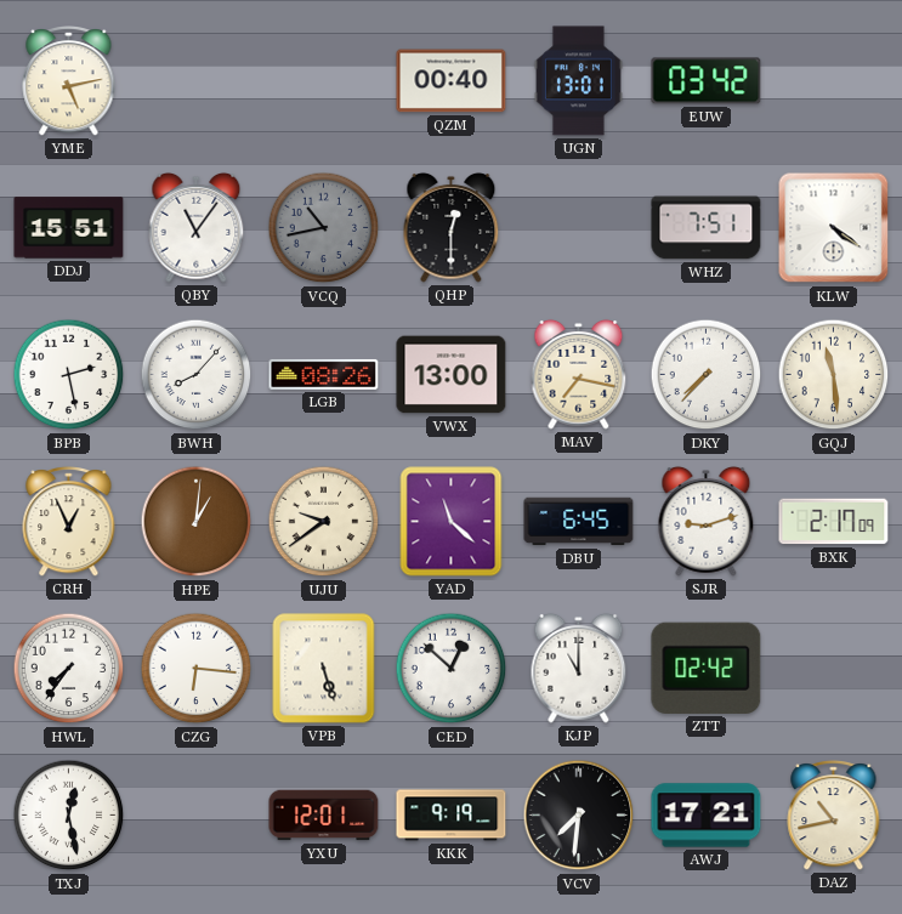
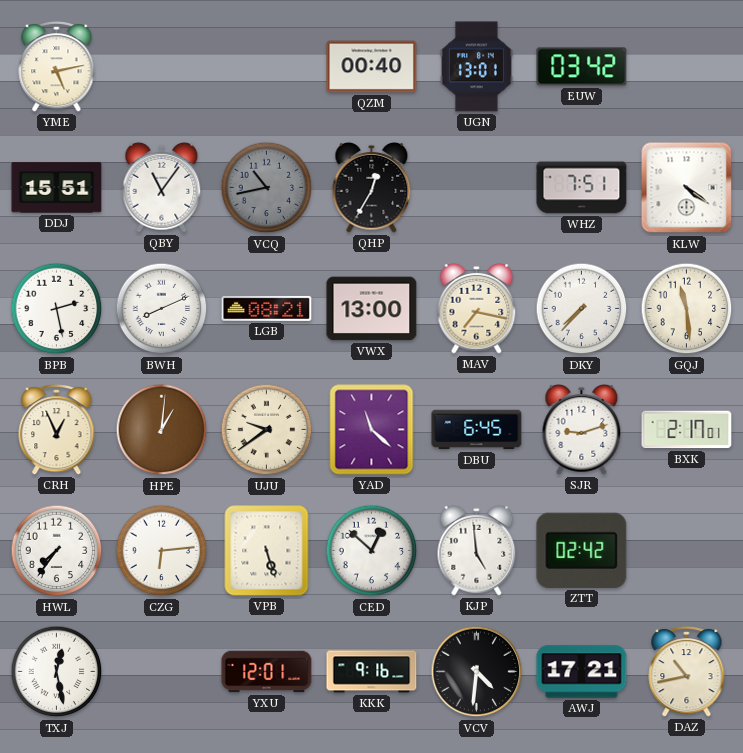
QHP: 12:30 -> 12:35
BWH: 8:07 -> 8:11
LGB: 08:26 -> 08:21
BXK: 2:17:09 -> 2:17:01
CZG: 6:16 -> 6:14
KJP: 11:00 -> 4:59
KKK: 9:19 -> 9:16
VCV: 7:31 -> 4:31
